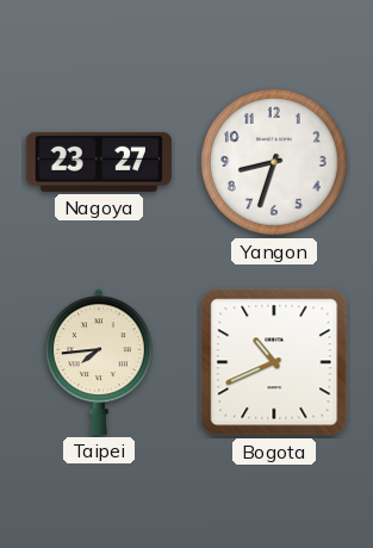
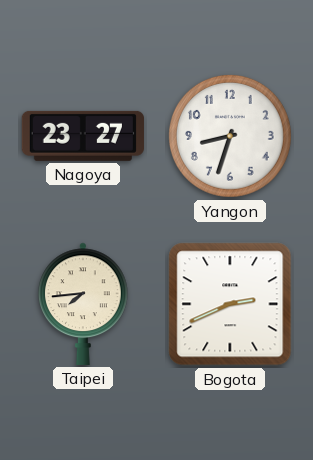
Bogota: 10:41 -> 2:41
